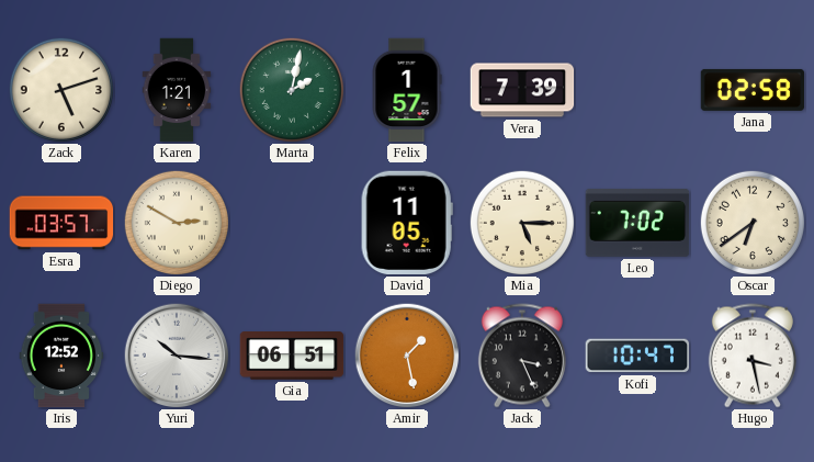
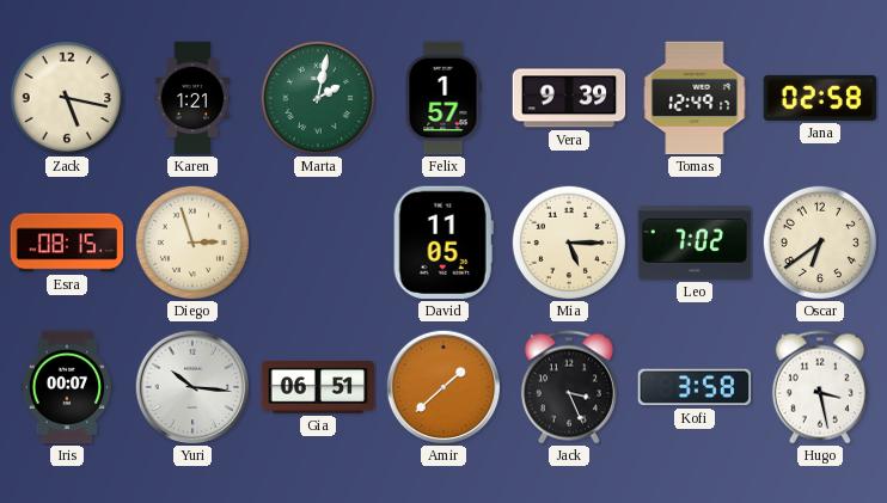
Zack: 5:12 -> 5:17
Vera: 7:39 -> 9:39
Tomas: none -> 12:49
Esra: 03:57 -> 08:15
Diego: 2:50 -> 2:57
Iris: 12:52 -> 00:07
Amir: 1:28 -> 1:38
Kofi: 10:47 -> 3:58
